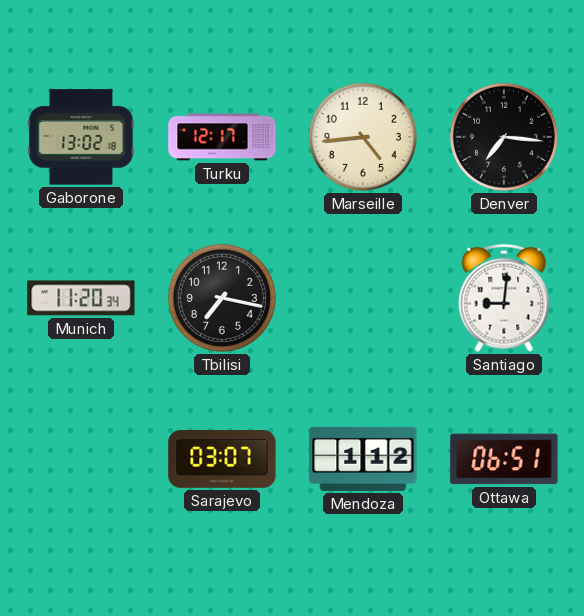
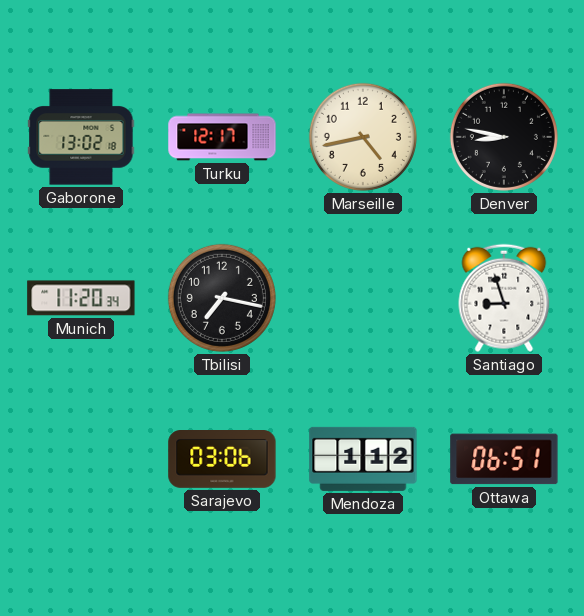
Marseille: 4:44 -> 4:43
Denver: 7:16 -> 8:47
Santiago: 9:01 -> 8:57
Sarajevo: 03:07 -> 03:06
